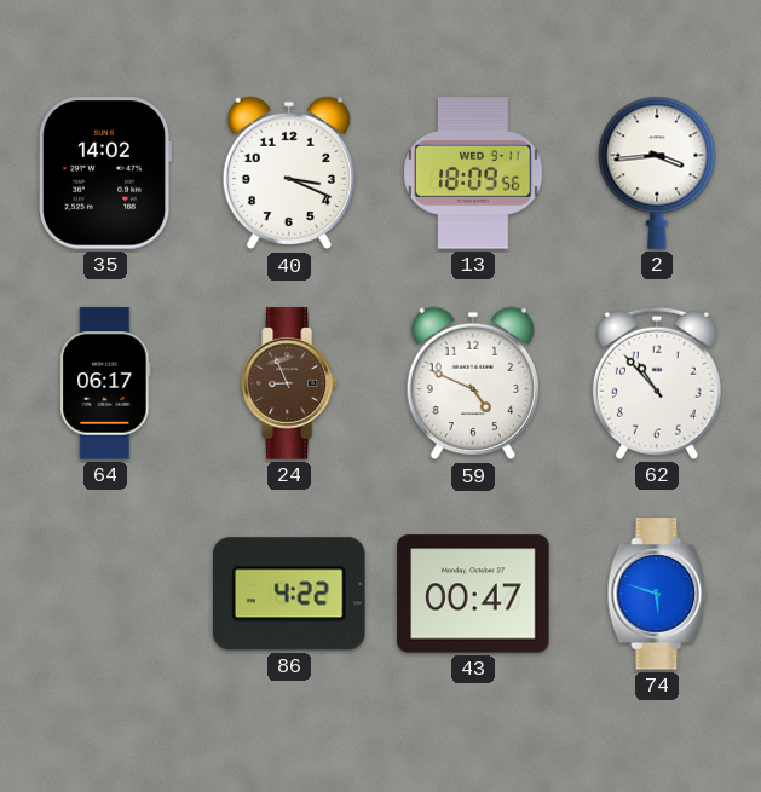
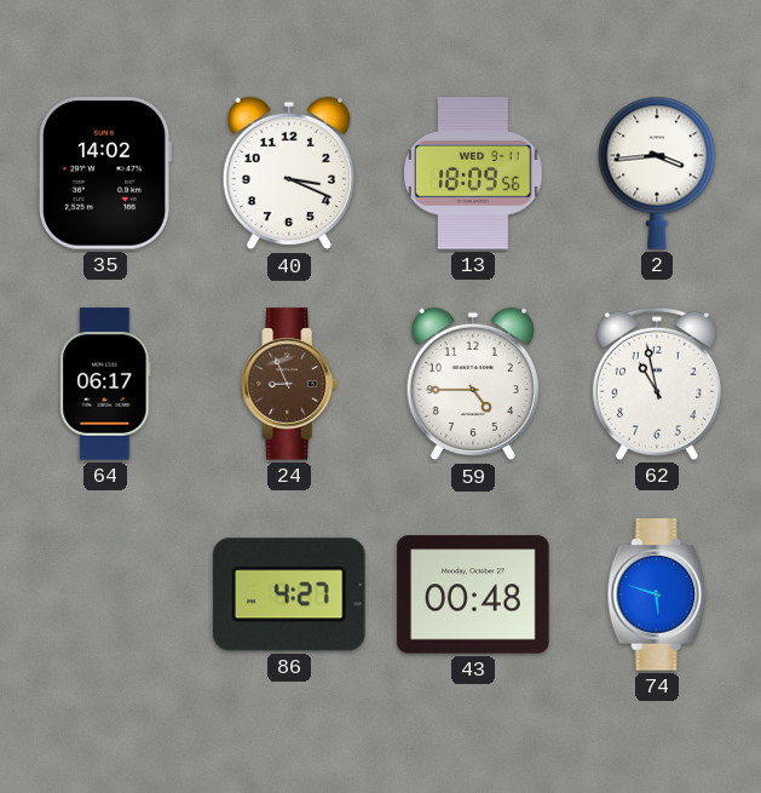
59: 4:49 -> 4:45
62: 10:53 -> 10:58
86: 4:22 -> 4:27
43: 00:47 -> 00:48
